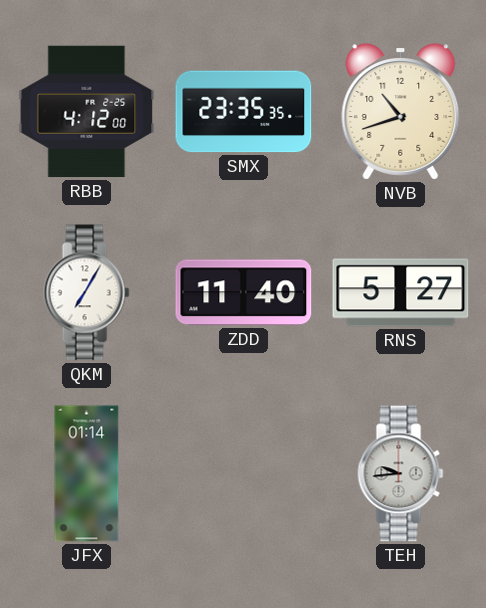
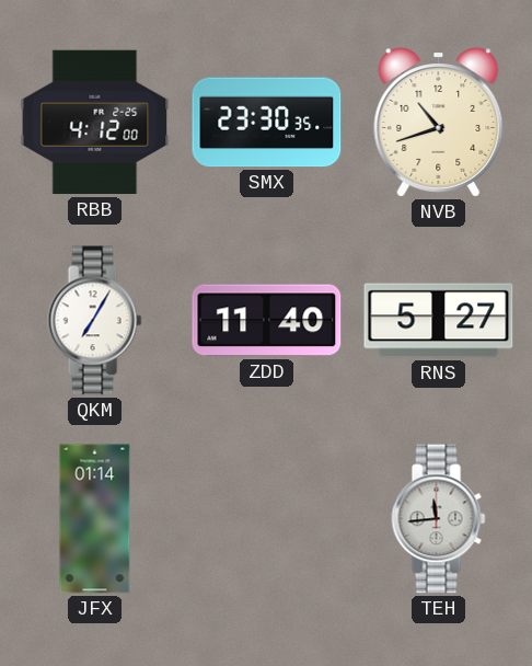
SMX: 23:35 -> 23:30
TEH: 9:44 -> 11:44
